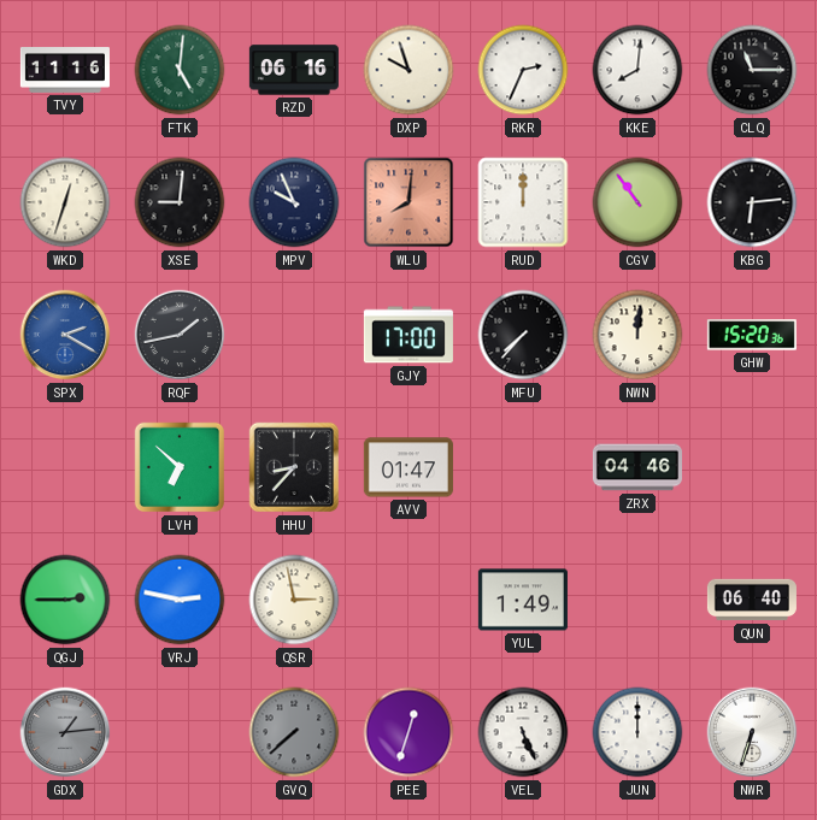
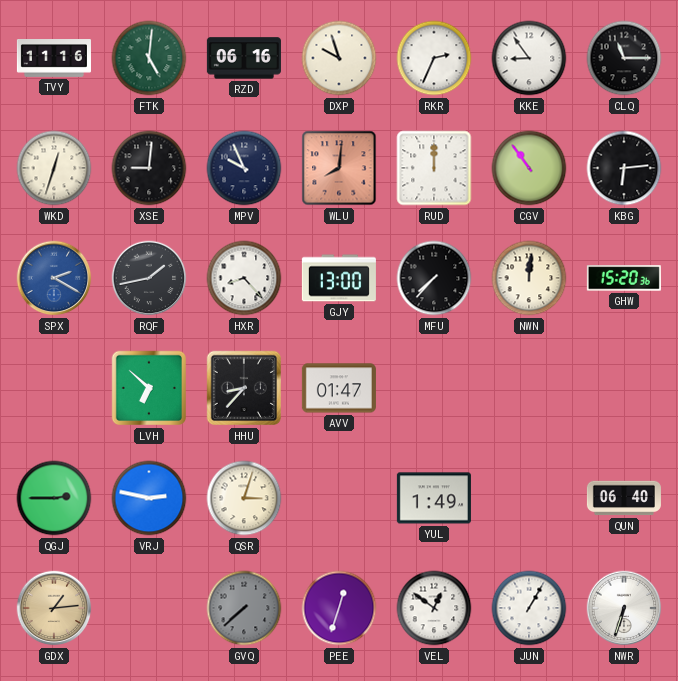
KKE: 8:01 -> 8:54
HXR: none -> 8:23
GJY: 17:00 -> 13:00
ZRX: 04:46 -> none
QSR: 2:58 -> 3:03
GDX dial: grey -> champagne
VEL: 5:26 -> 12:51
JUN: 12:00 -> 1:05
